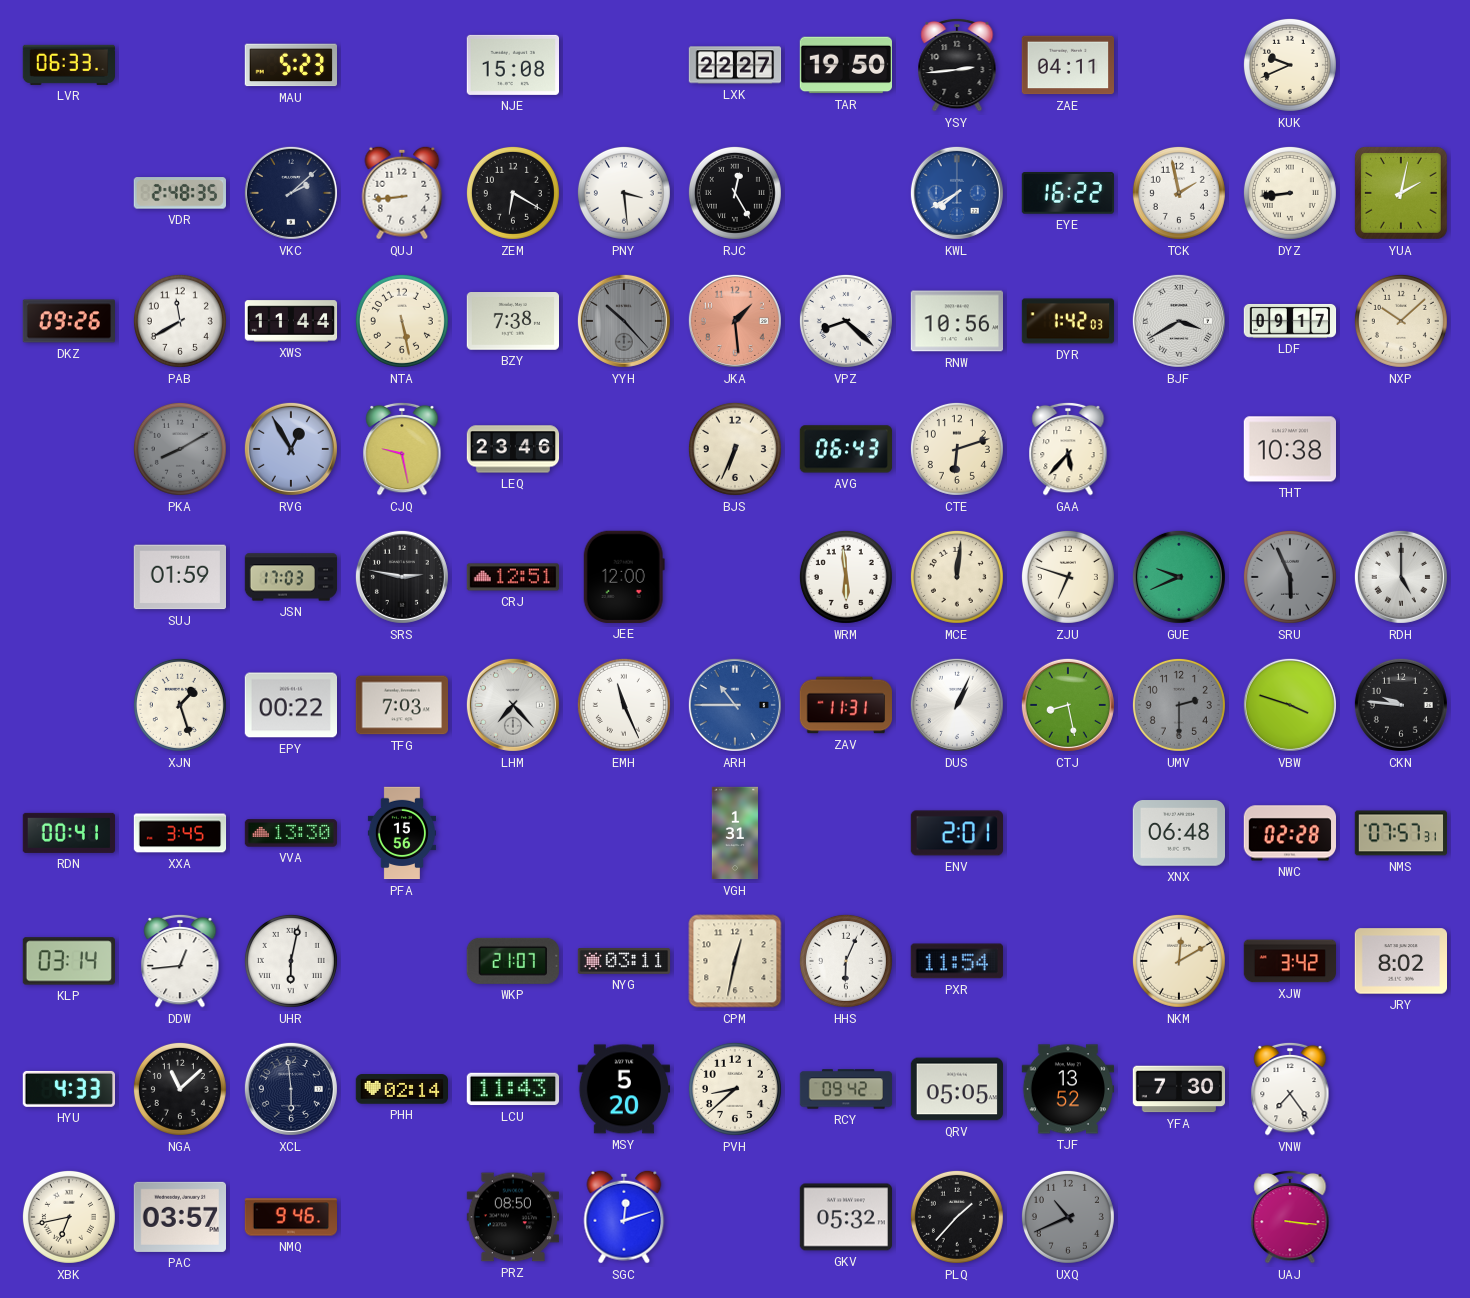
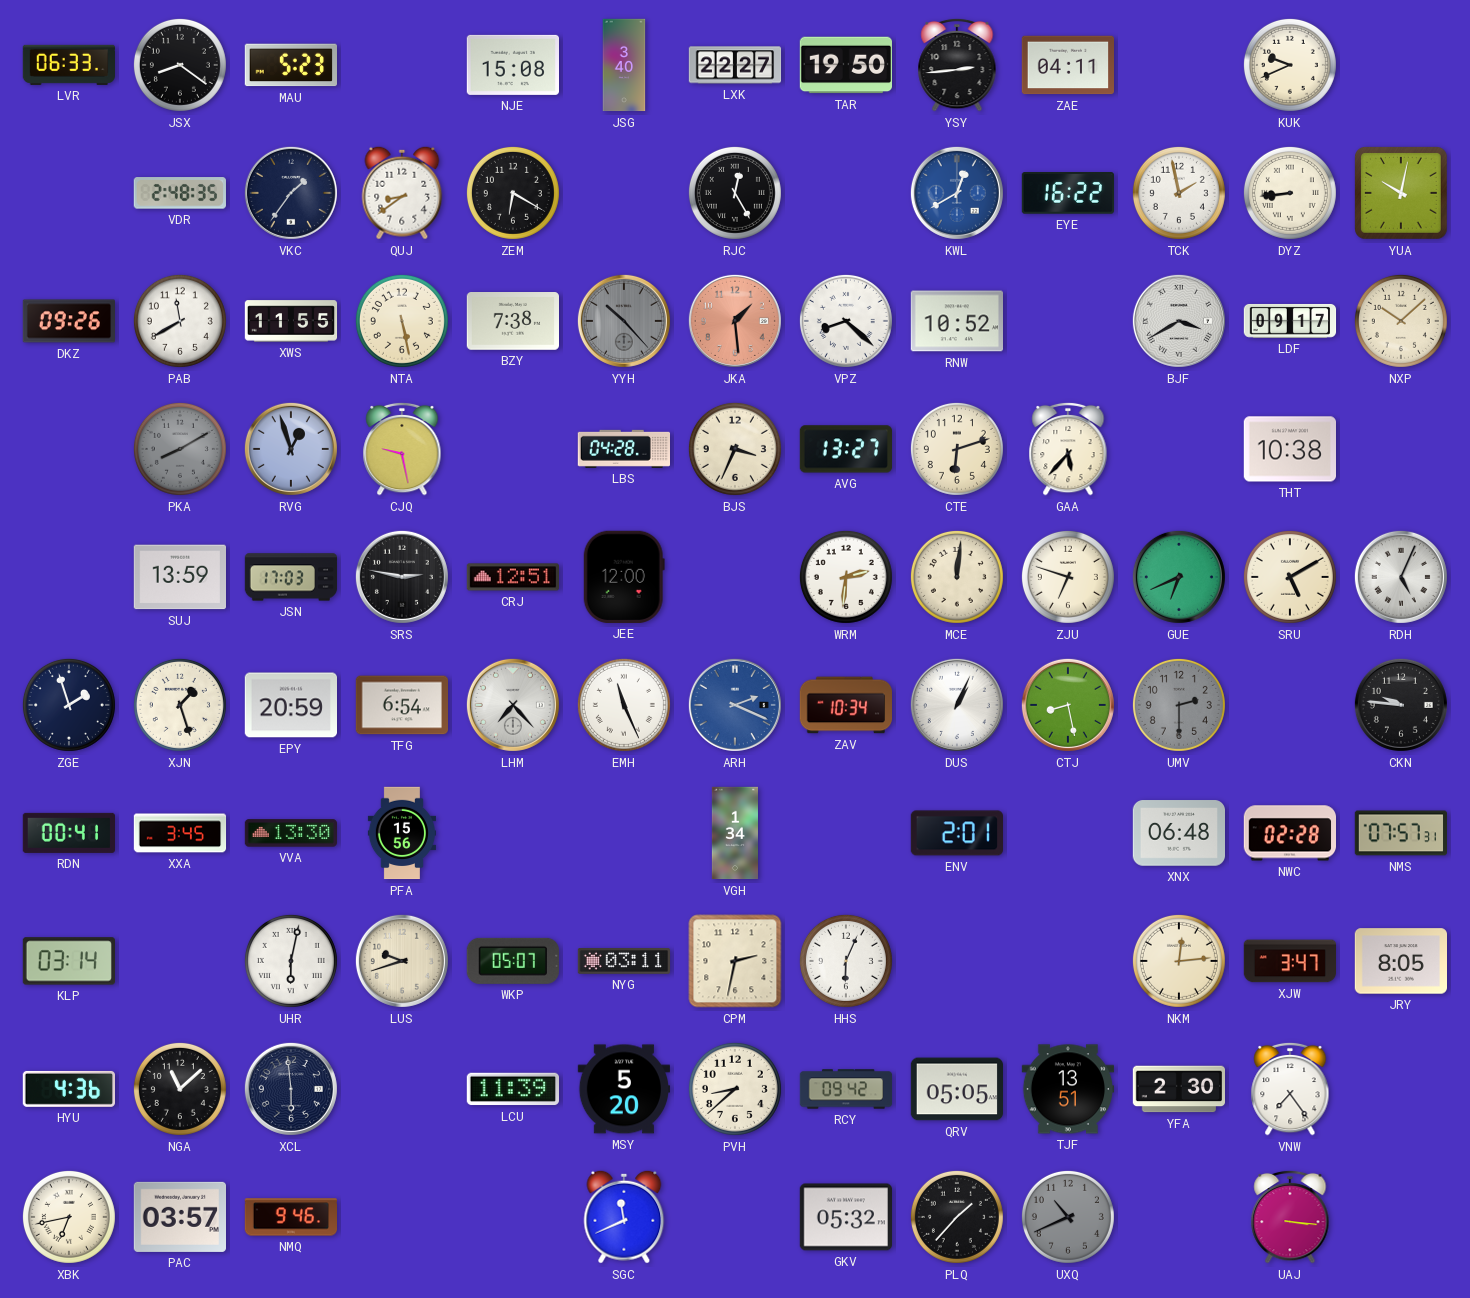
JSX: none -> 8:21
JSG: none -> 3:40
VKC: 2:08 -> 1:36
QUJ: 8:44 -> 8:39
PNY: 3:29 -> none
KWL: 7:40 -> 12:40
YUA: 2:02 -> 10:02
XWS: 11:44 -> 11:55
RNW: 10:56 -> 10:52
DYR: 1:42 -> none
RVG: 12:55 -> 12:57
LEQ: 23:46 -> none
LBS: none -> 04:28
BJS: 6:34 -> 3:34
AVG: 06:43 -> 13:27
SUJ: 01:59 -> 13:59
WRM: 5:59 -> 2:31
GUE: 9:41 -> 6:41
SRU: 5:56 -> 5:10
SRU dial: grey -> cream
RDH: 5:00 -> 5:04
ZGE: none -> 1:57
EPY: 00:22 -> 20:59
TFG: 7:03 -> 6:54
ARH: 10:45 -> 2:19
ZAV: 11:31 -> 10:34
VBW: 3:48 -> none
VGH: 1:31 -> 1:34
DDW: 12:44 -> none
LUS: none -> 9:42
WKP: 21:07 -> 05:07
CPM: 12:32 -> 2:32
PXR: 11:54 -> none
NKM: 12:10 -> 12:14
XJW: 3:42 -> 3:47
JRY: 8:02 -> 8:05
HYU: 4:33 -> 4:36
PHH: 02:14 -> none
LCU: 11:43 -> 11:39
TJF: 13:52 -> 13:51
YFA: 7:30 -> 2:30
PRZ: 08:50 -> none
SGC: 12:12 -> 11:41
